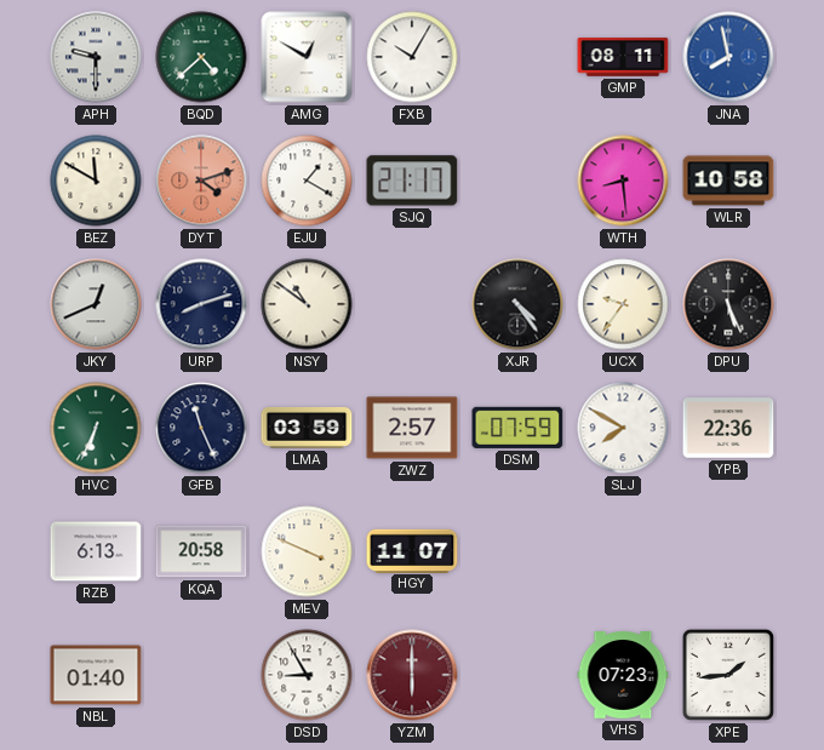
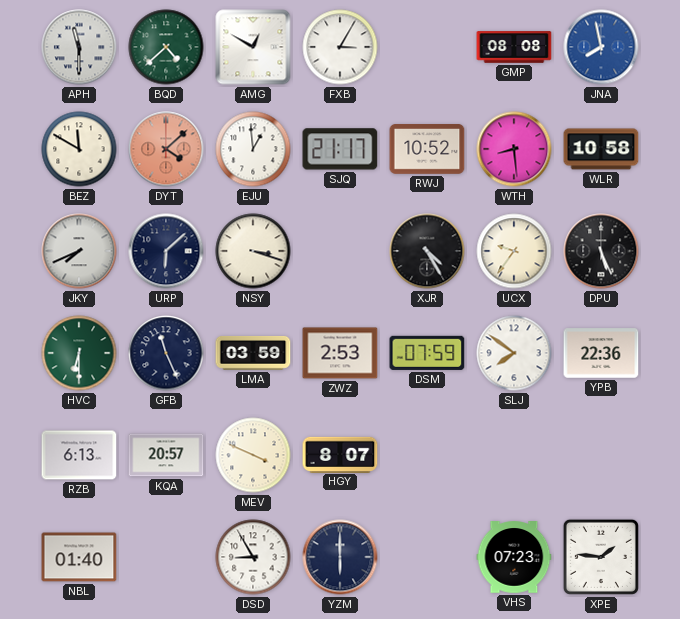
APH: 9:30 -> 11:30
FXB: 10:05 -> 3:05
GMP: 08:11 -> 08:08
DYT: 4:12 -> 4:08
EJU: 1:20 -> 12:59
RWJ: none -> 10:52
JKY: 12:41 -> 7:41
URP: 8:12 -> 6:08
NSY: 10:51 -> 3:18
XJR: 4:24 -> 4:25
HVC: 6:34 -> 6:30
ZWZ: 2:57 -> 2:53
SLJ: 7:50 -> 7:51
KQA: 20:58 -> 20:57
HGY: 11:07 -> 8:07
YZM dial: burgundy -> navy
XPE: 1:44 -> 1:46
